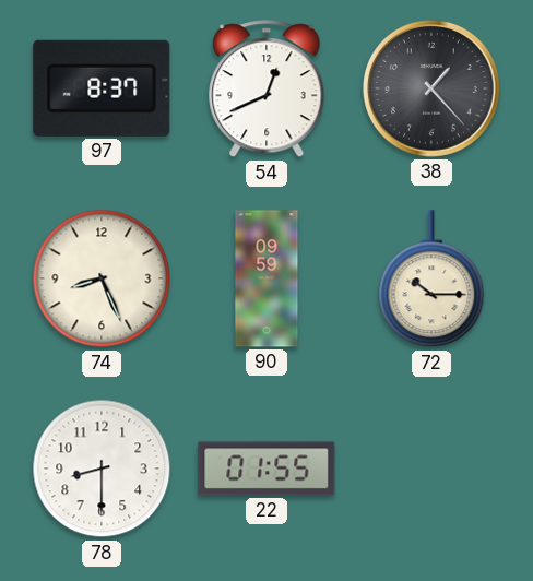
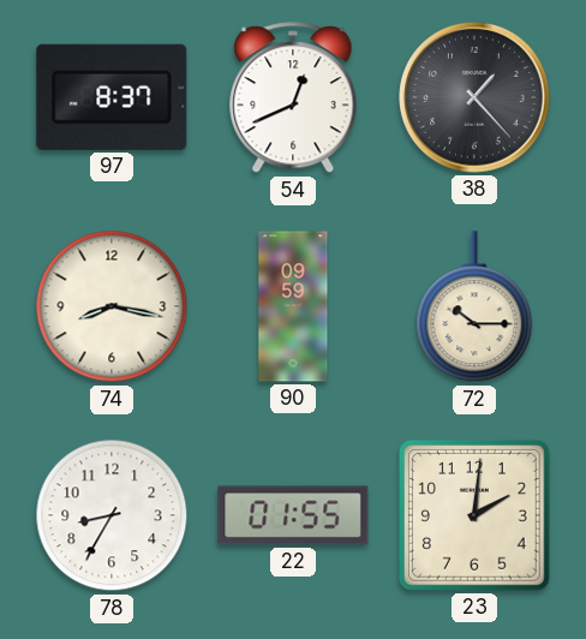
74: 8:26 -> 8:17
78: 8:30 -> 8:35
23: none -> 2:01
